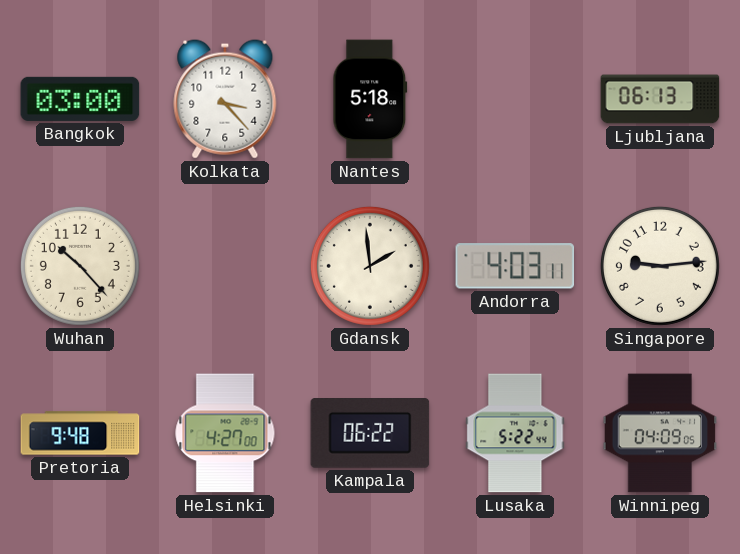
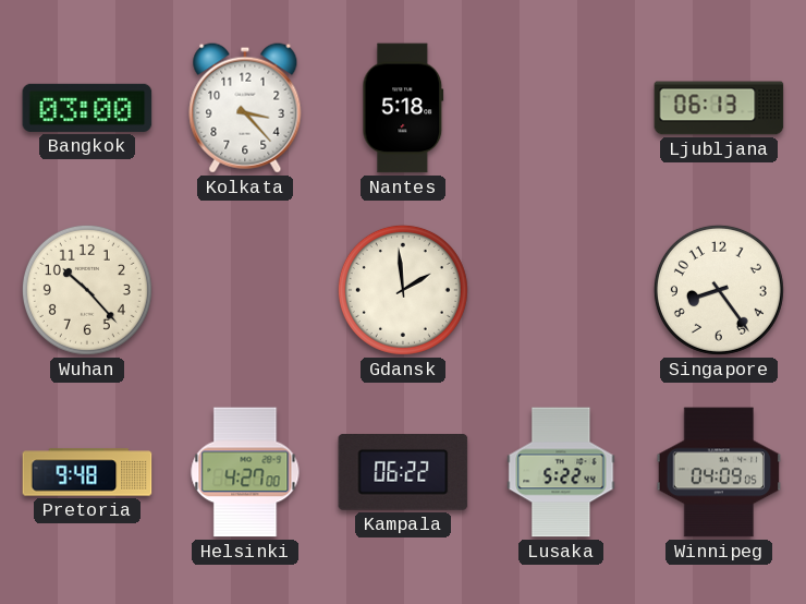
Andorra: 4:03 -> none
Singapore: 9:14 -> 8:24
